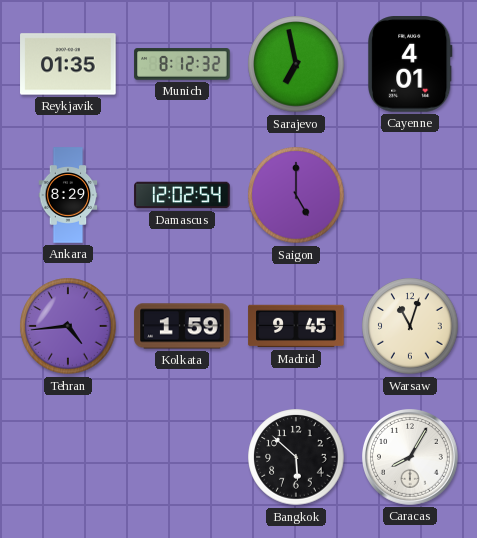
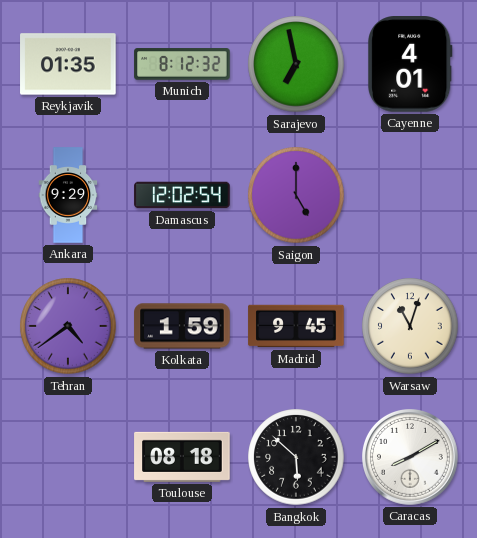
Ankara: 8:29 -> 9:29
Tehran: 4:44 -> 4:39
Toulouse: none -> 08:18
Caracas: 8:05 -> 8:10
